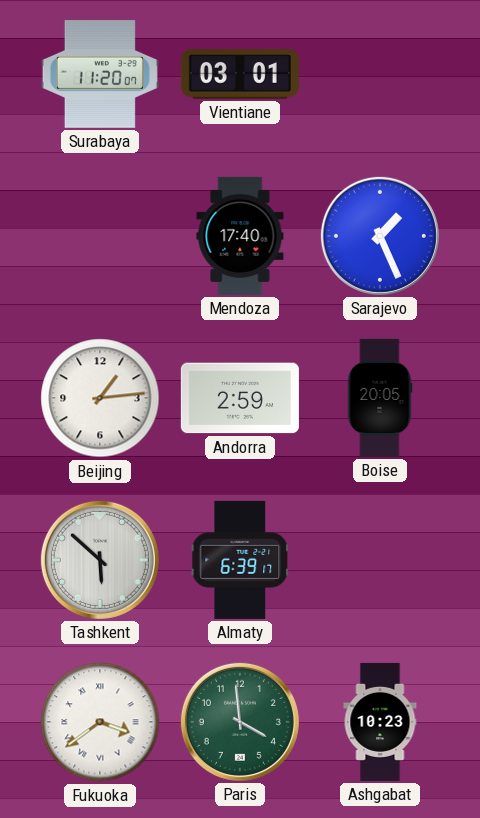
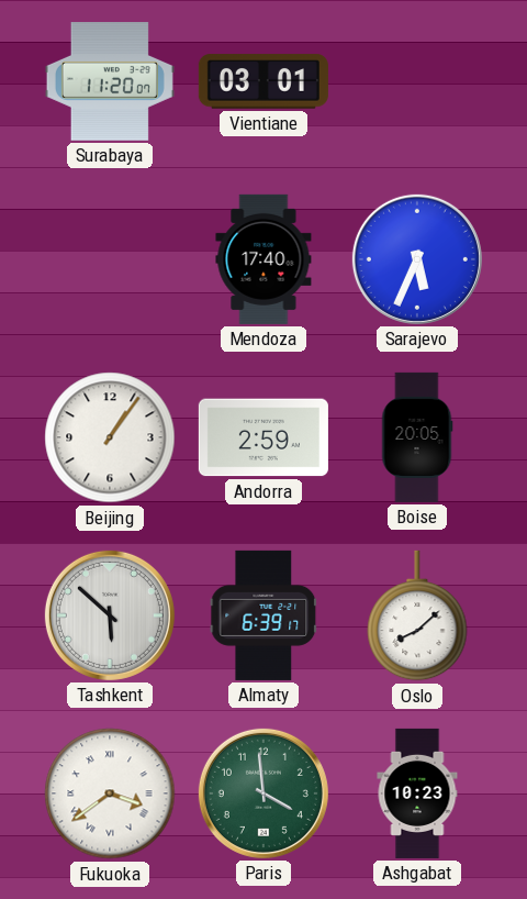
Sarajevo: 1:26 -> 5:34
Beijing: 1:14 -> 1:06
Oslo: none -> 8:08
